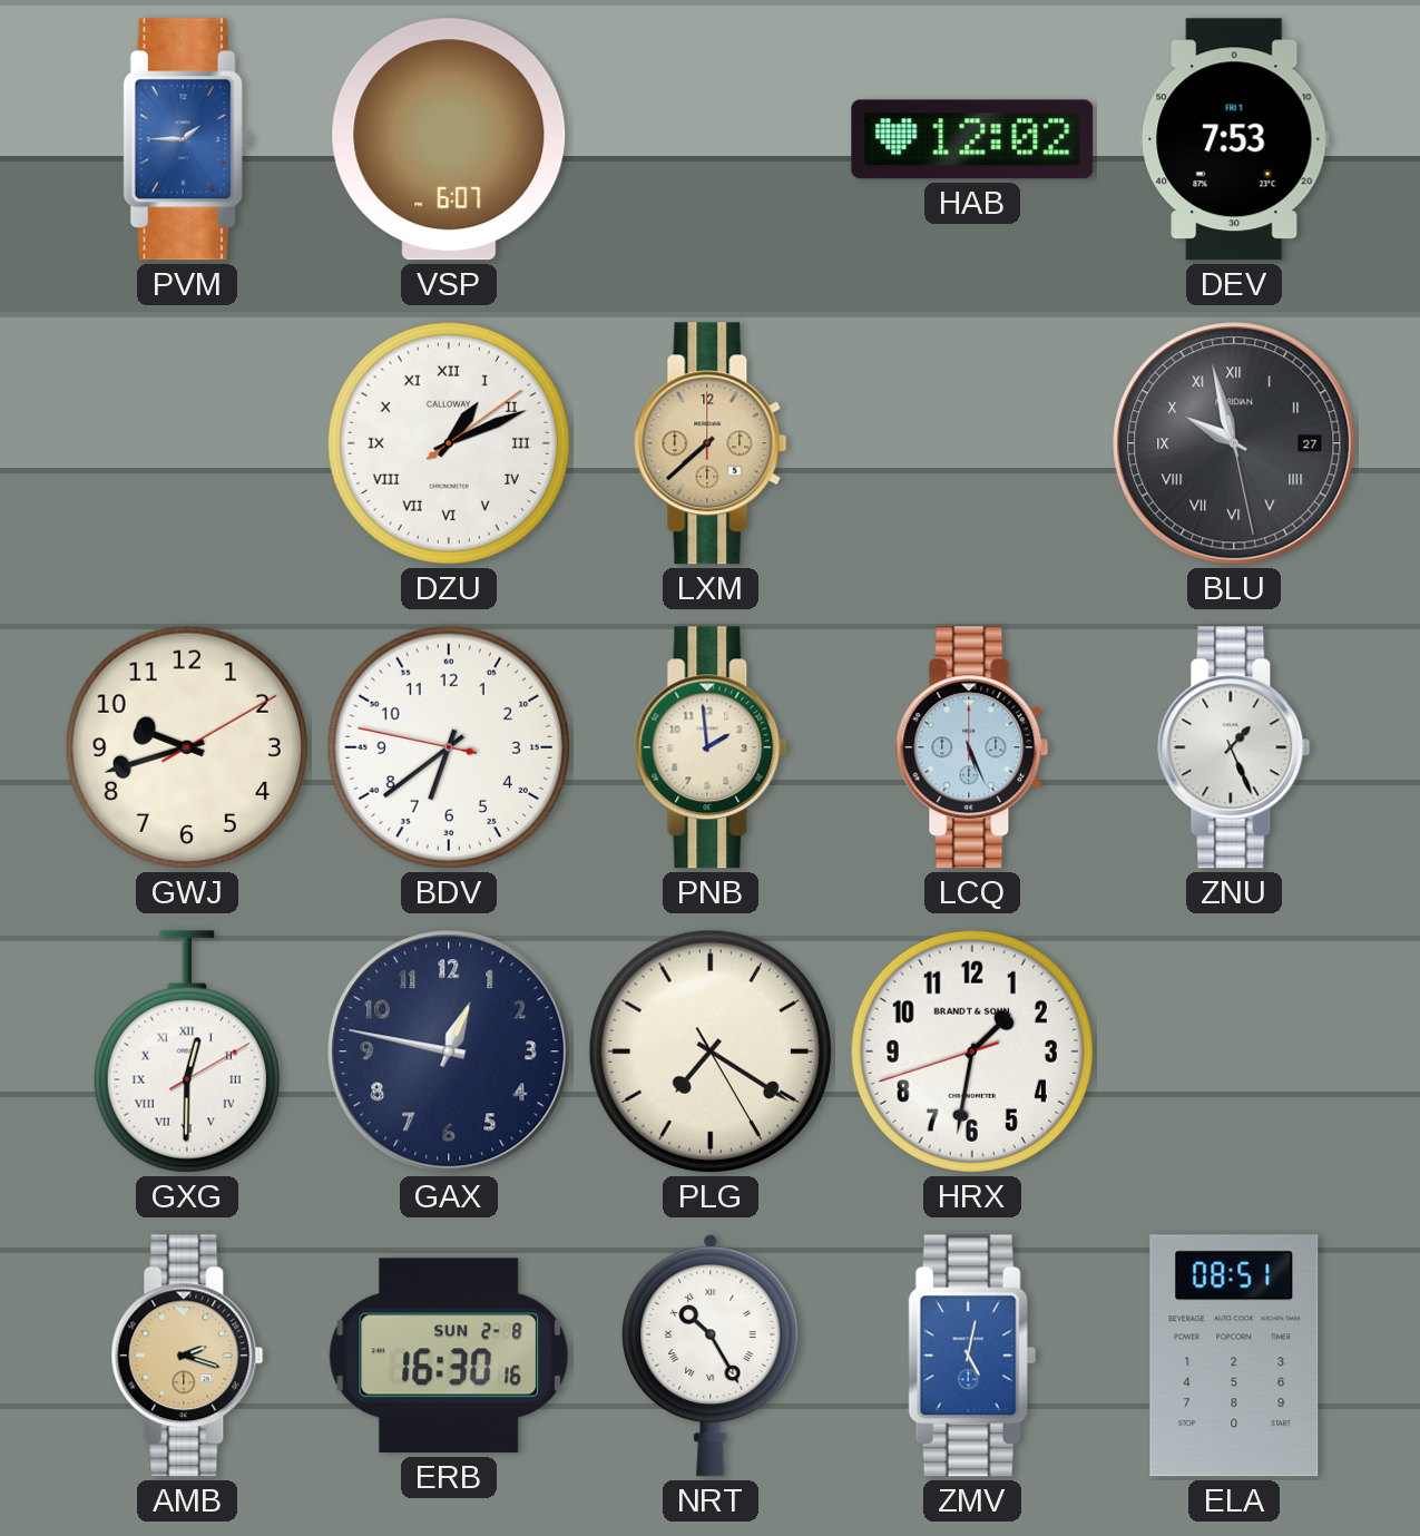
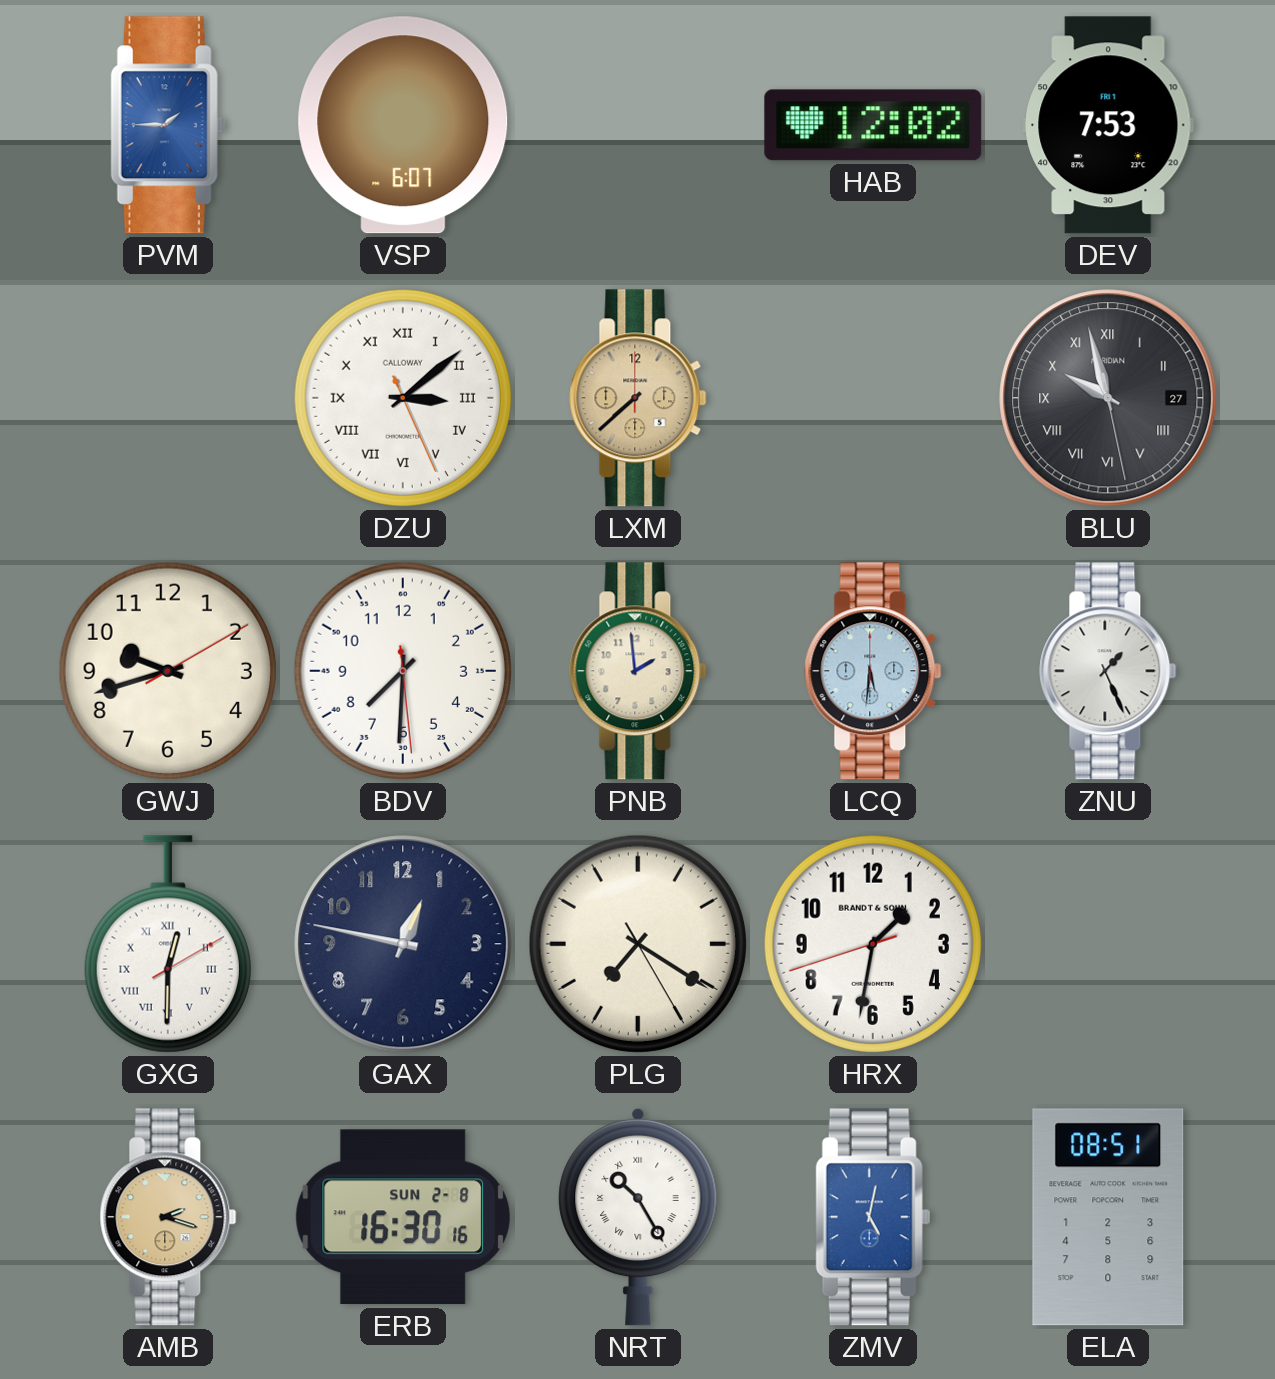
DZU: 1:11 -> 3:08
BDV: 6:38 -> 7:30
LCQ: 5:26 -> 5:31
